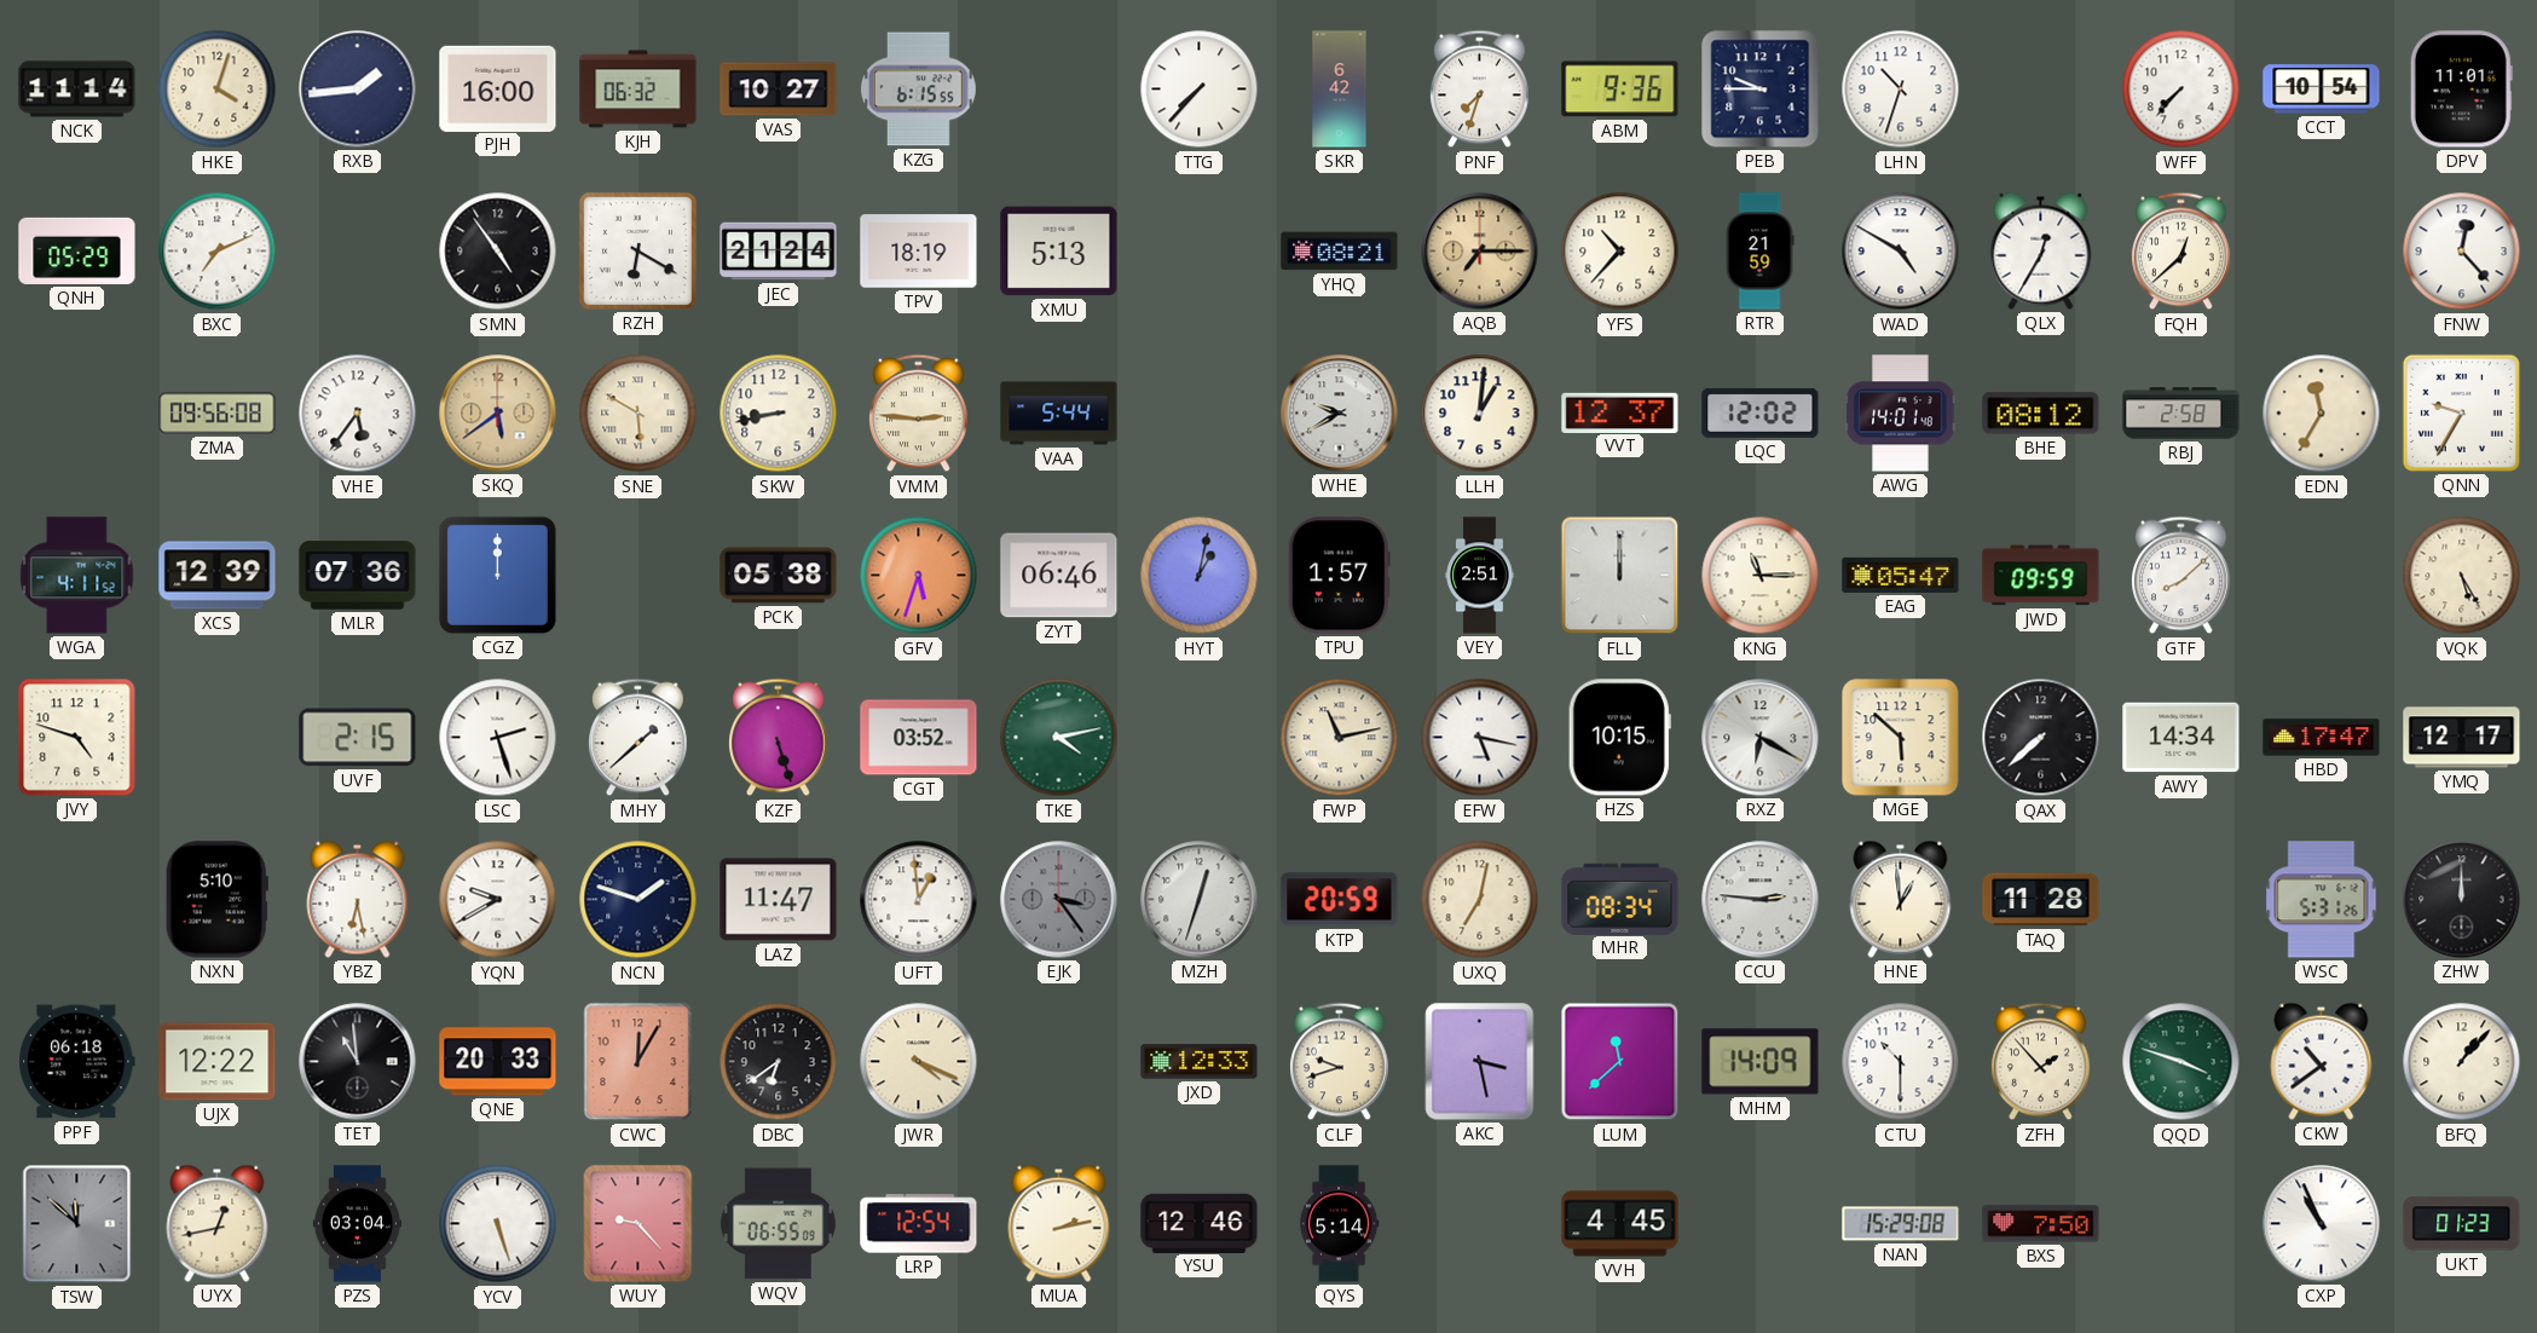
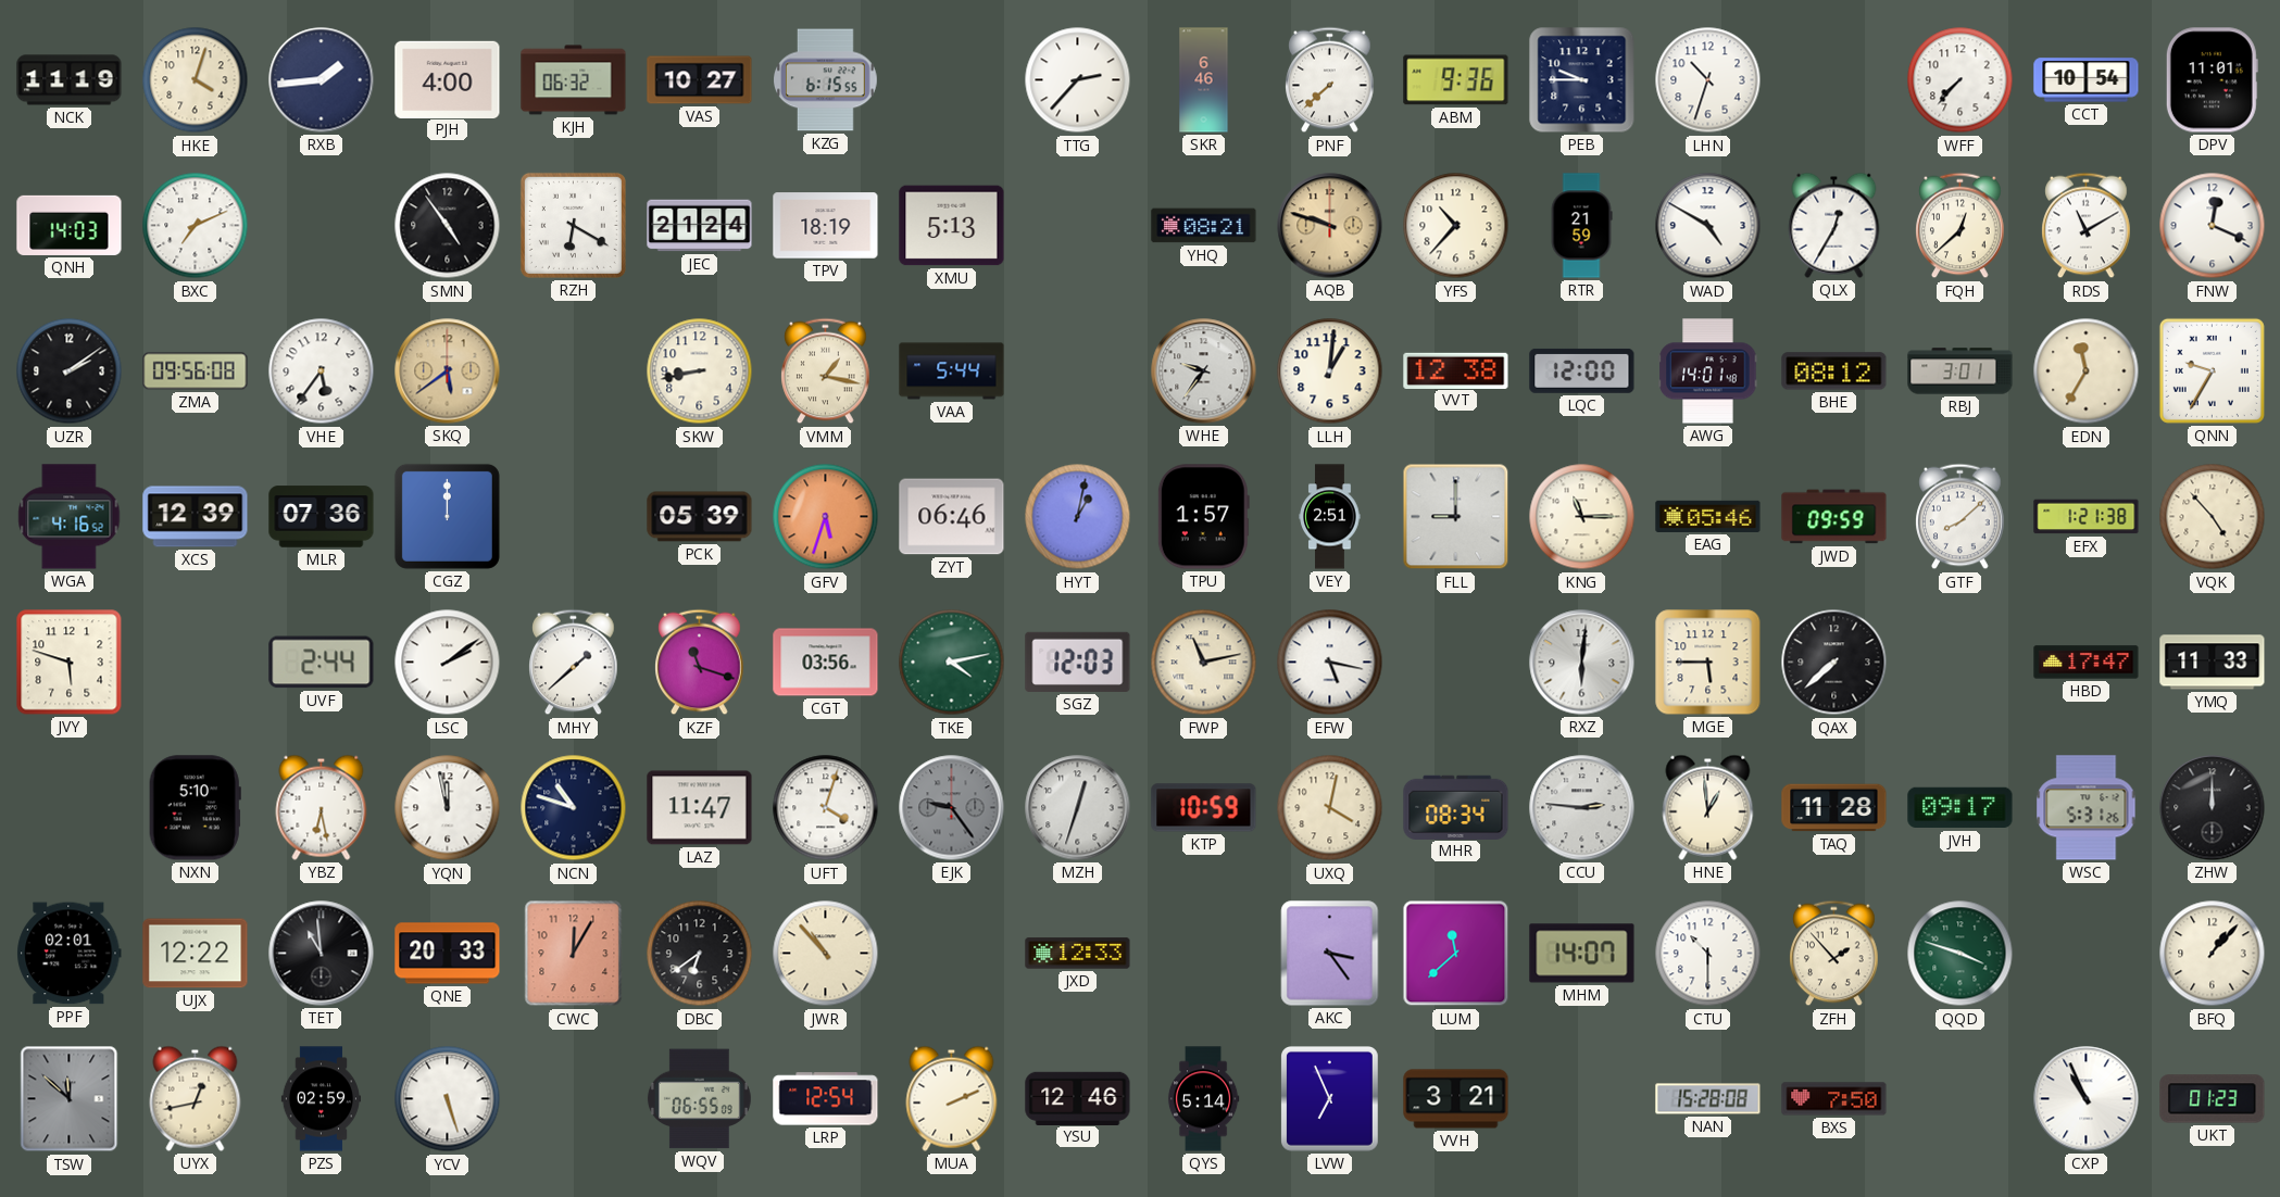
NCK: 11:14 -> 11:19
PJH: 16:00 -> 4:00
TTG: 7:37 -> 2:37
SKR: 6:42 -> 6:46
PNF: 7:33 -> 7:38
QNH: 05:29 -> 14:03
AQB: 7:15 -> 9:48
RDS: none -> 11:10
FNW: 12:23 -> 12:19
UZR: none -> 2:09
SNE: 5:50 -> none
VMM: 2:46 -> 1:17
WHE: 9:40 -> 9:36
VVT: 12:37 -> 12:38
LQC: 12:02 -> 12:00
RBJ: 2:58 -> 3:01
WGA: 4:11 -> 4:16
PCK: 05:38 -> 05:39
FLL: 12:00 -> 9:00
EAG: 05:47 -> 05:46
EFX: none -> 1:21
VQK: 5:25 -> 4:53
JVY: 4:48 -> 5:48
UVF: 2:15 -> 2:44
LSC: 2:27 -> 2:09
KZF: 5:27 -> 11:18
CGT: 03:52 -> 03:56
SGZ: none -> 12:03
HZS: 10:15 -> none
RXZ: 6:20 -> 6:01
MGE: 5:52 -> 5:45
AWY: 14:34 -> none
YMQ: 12:17 -> 11:33
YQN: 9:40 -> 11:58
NCN: 1:48 -> 10:48
UFT: 12:59 -> 4:03
EJK: 3:24 -> 9:24
KTP: 20:59 -> 10:59
UXQ: 7:02 -> 4:02
JVH: none -> 09:17
PPF: 06:18 -> 02:01
JWR: 4:19 -> 10:53
CLF: 9:42 -> none
AKC: 3:28 -> 3:24
MHM: 14:09 -> 14:07
CKW: 10:39 -> none
PZS: 03:04 -> 02:59
WUY: 9:23 -> none
MUA: 2:13 -> 2:11
LVW: none -> 6:56
VVH: 4:45 -> 3:21
NAN: 15:29 -> 15:28
